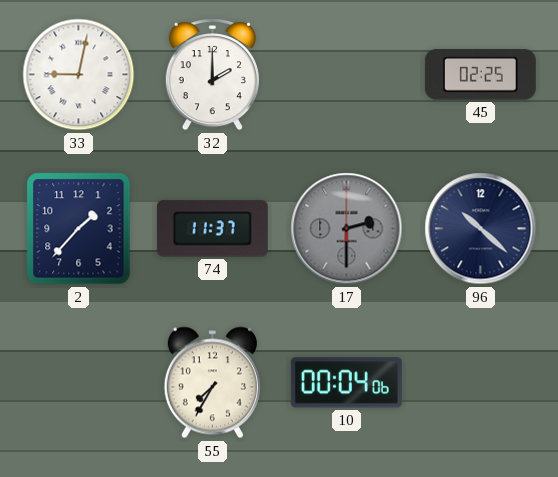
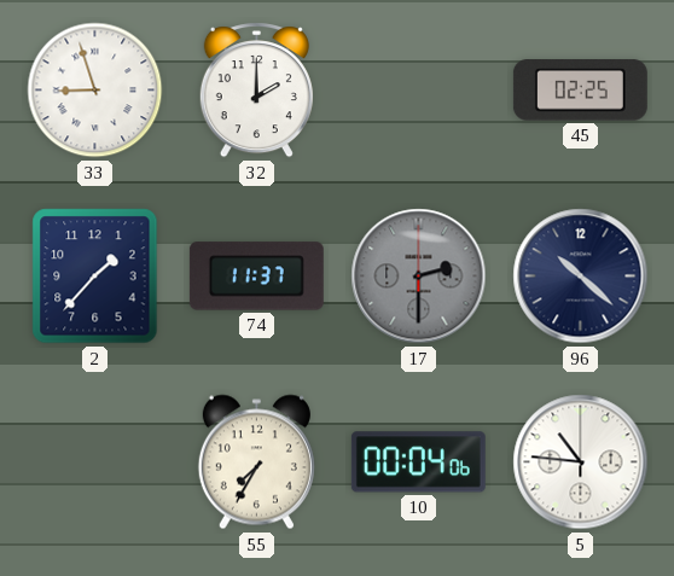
33: 9:02 -> 8:57
5: none -> 10:46
